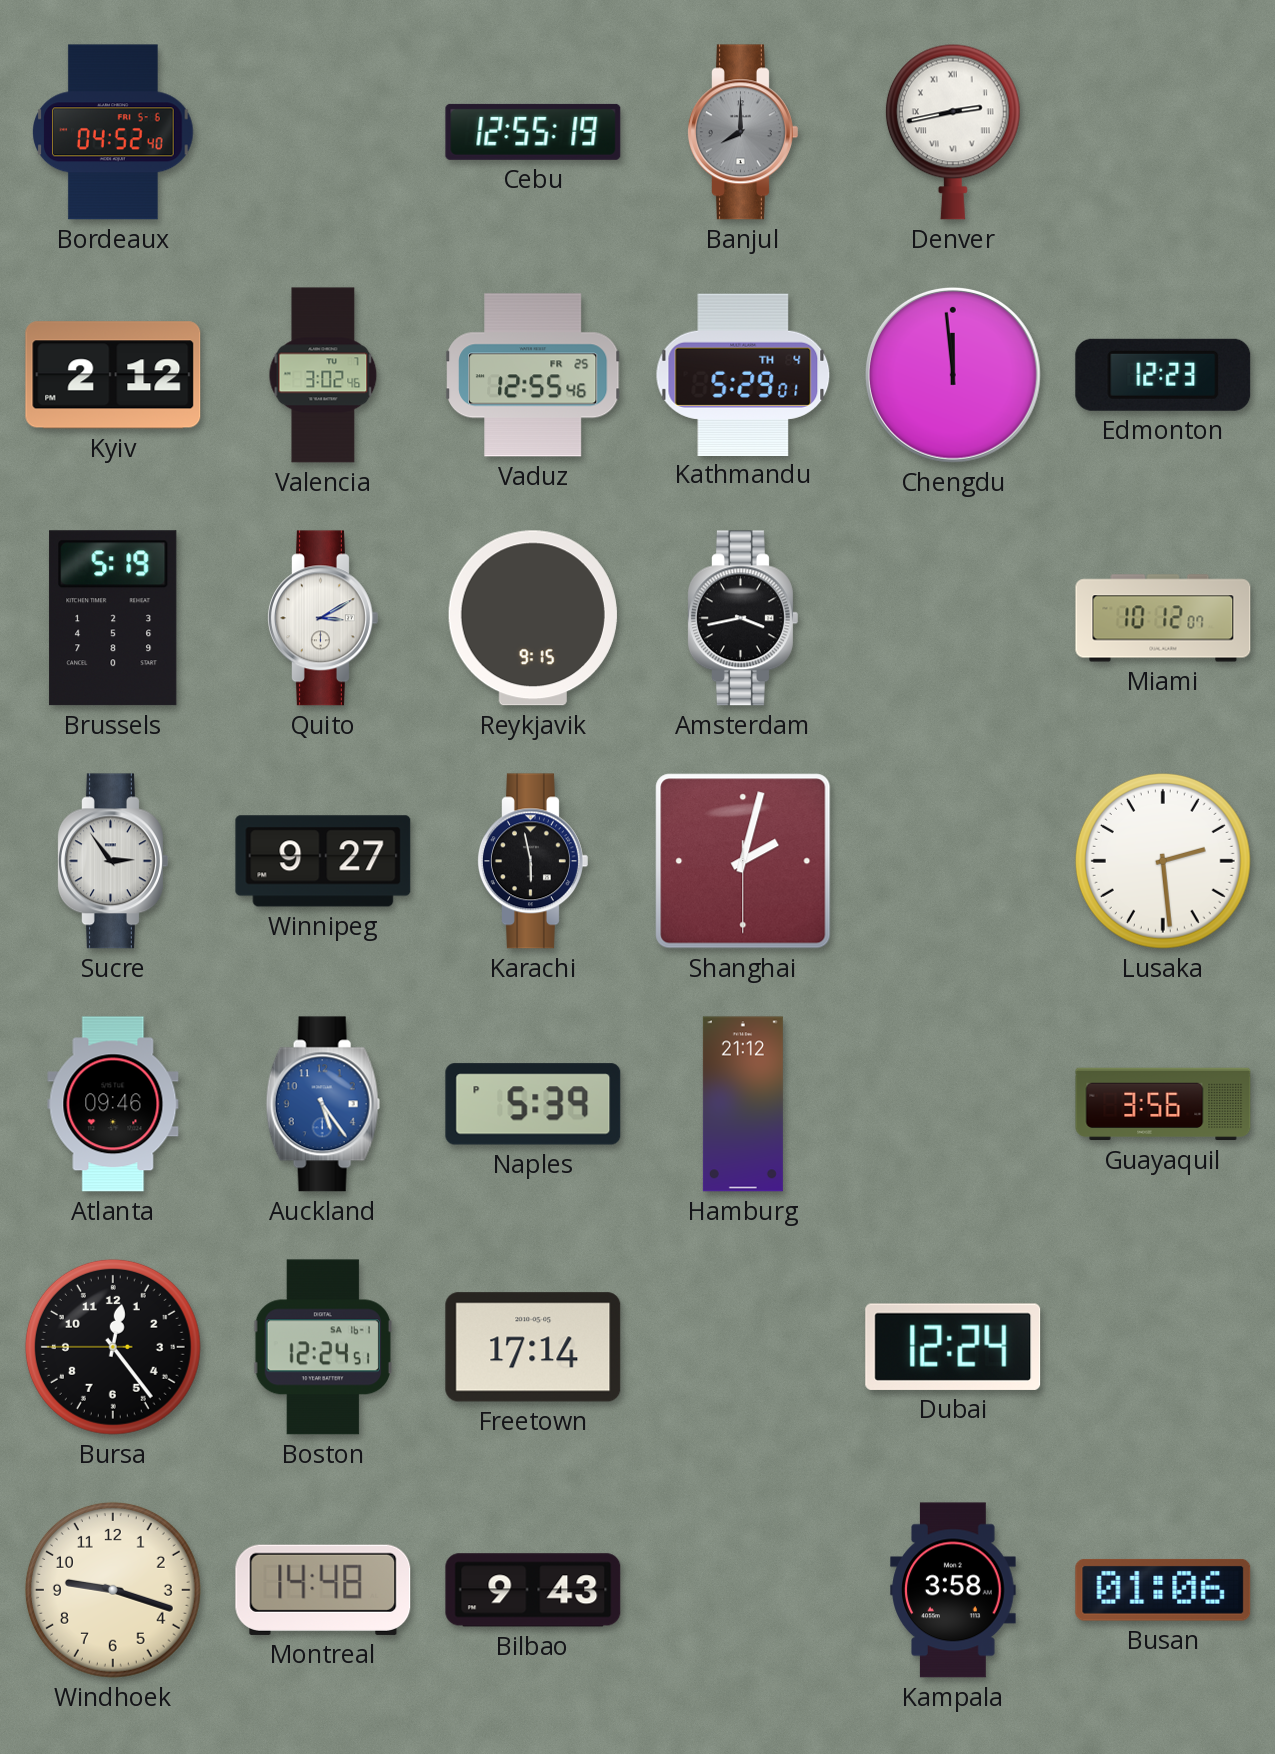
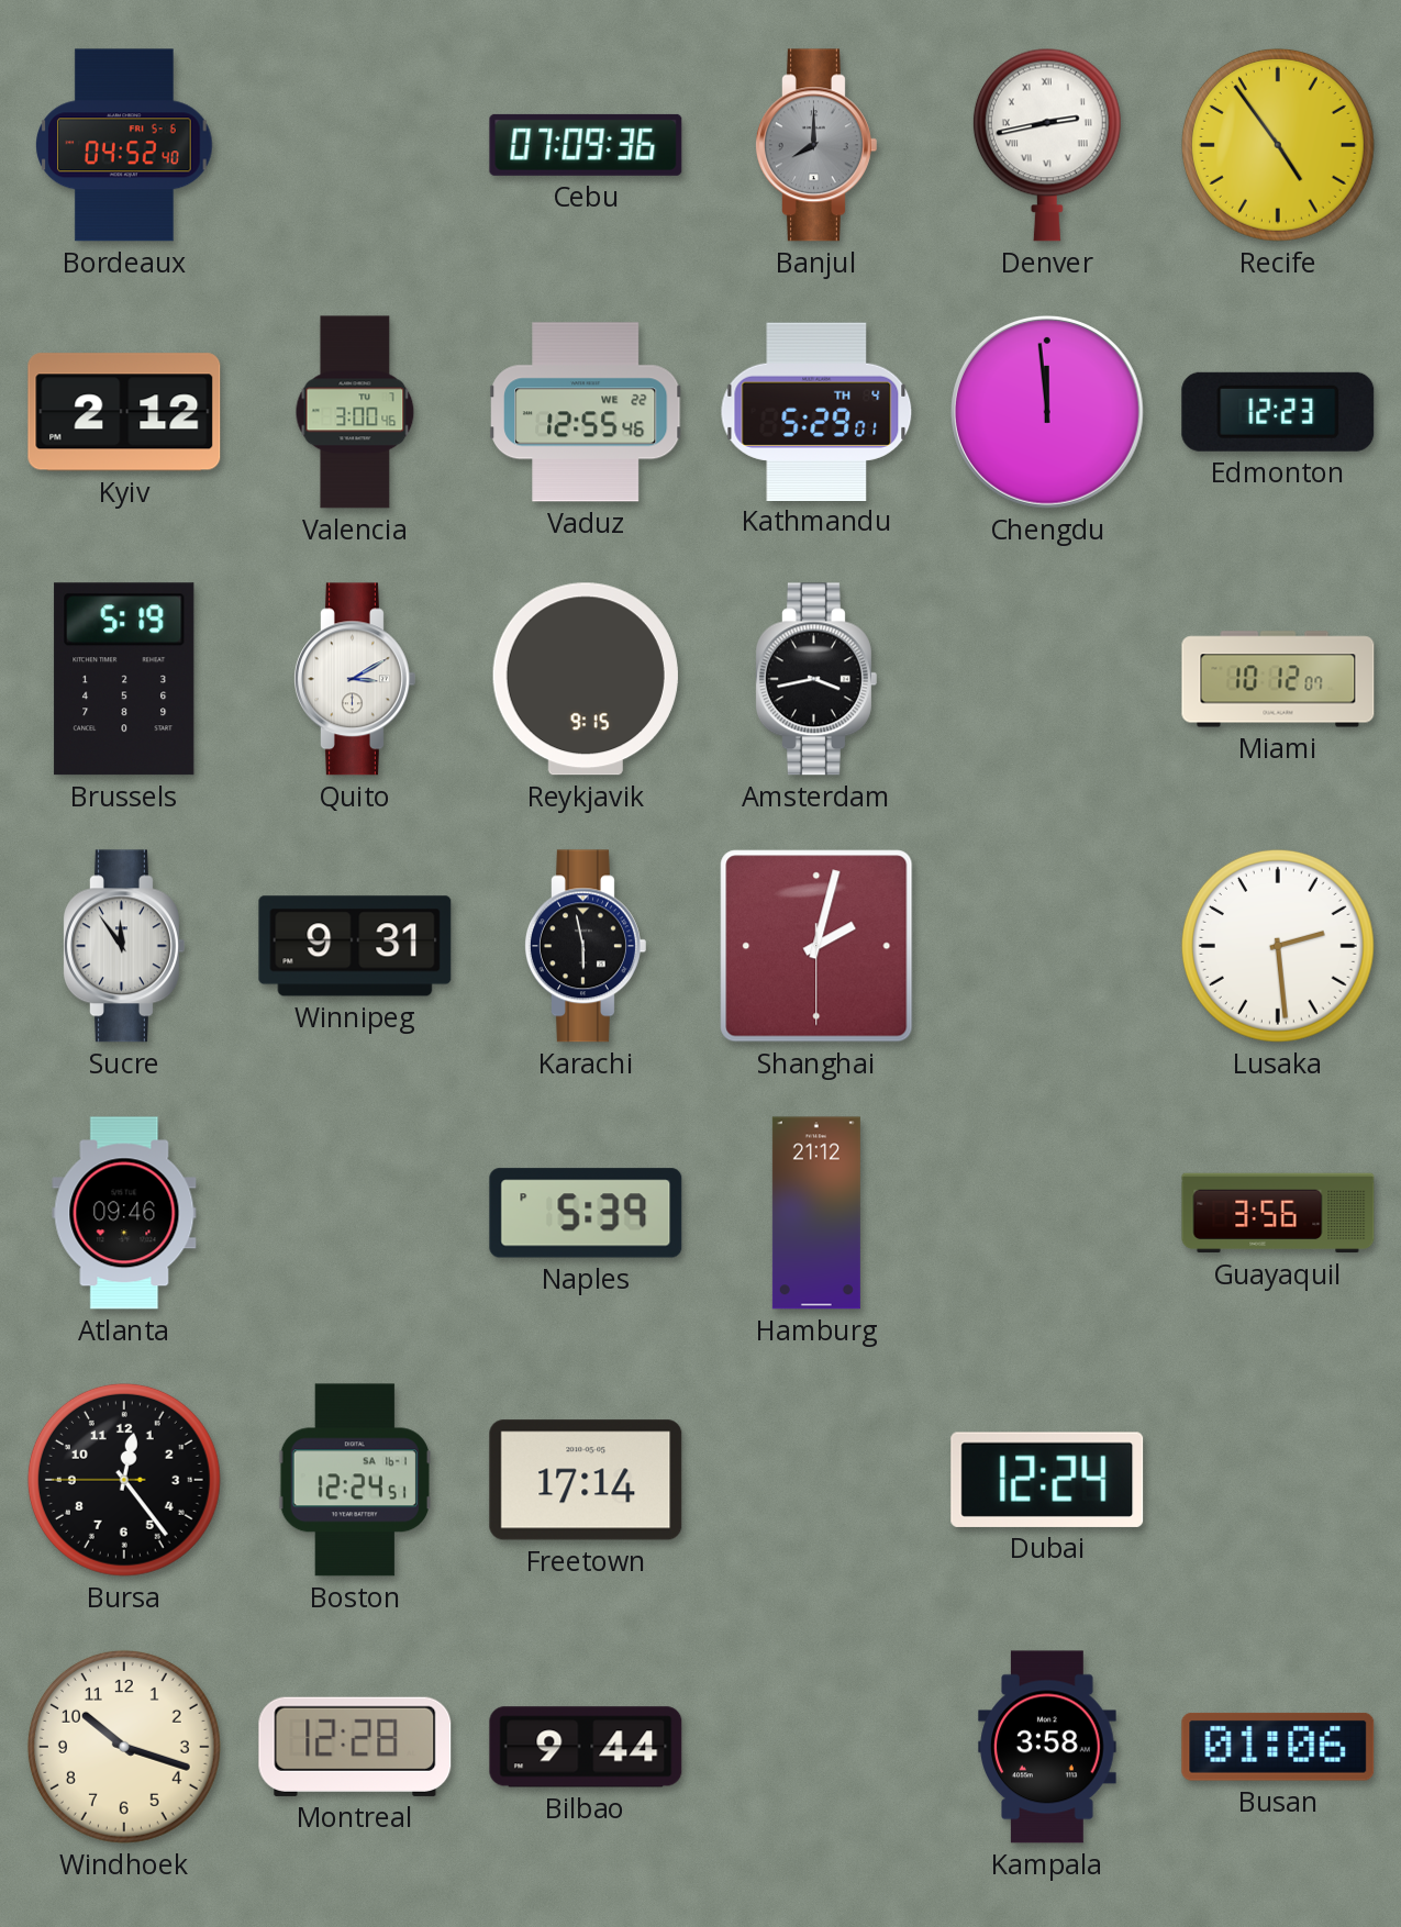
Cebu: 12:55 -> 07:09
Recife: none -> 4:54
Valencia: 3:02 -> 3:00
Vaduz date: FR 25 -> WE 22
Sucre: 2:54 -> 11:54
Winnipeg: 9:27 -> 9:31
Auckland: 5:24 -> none
Windhoek: 9:18 -> 10:18
Montreal: 14:48 -> 12:28
Bilbao: 9:43 -> 9:44
